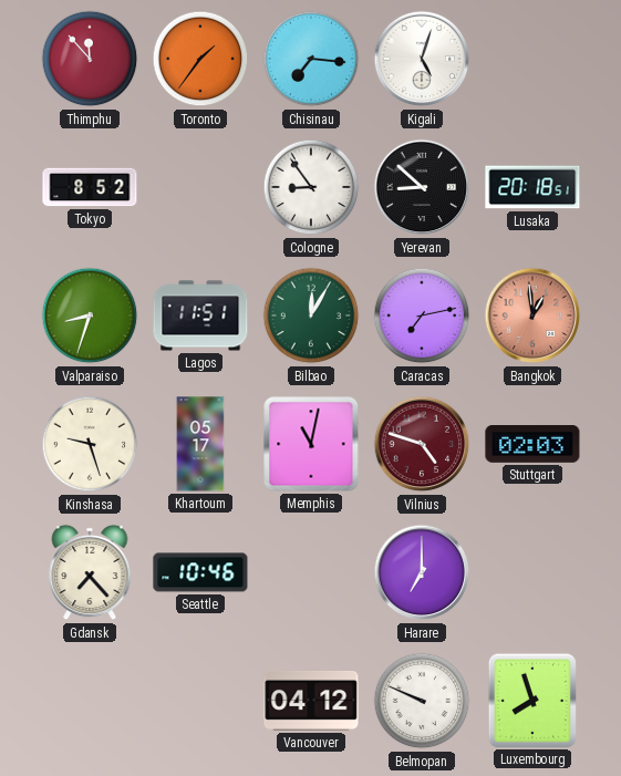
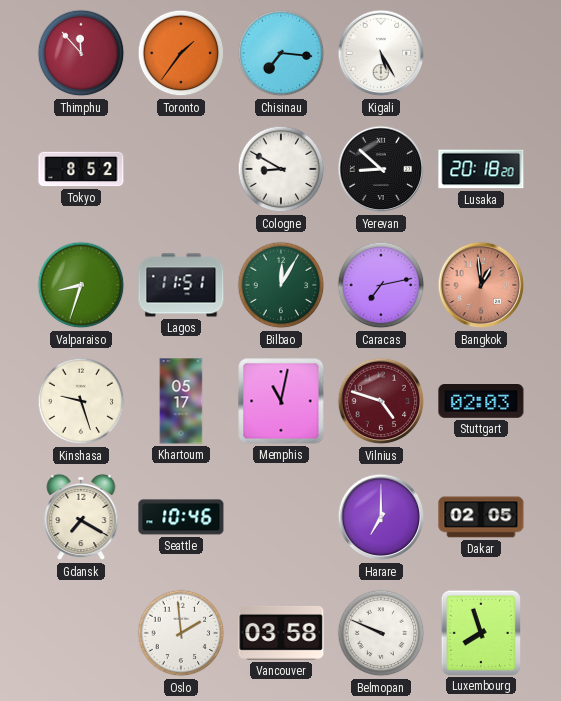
Kigali: 5:03 -> 5:25
Cologne: 8:54 -> 8:50
Lusaka: 20:18:51 -> 20:18:20
Gdansk: 7:23 -> 7:20
Dakar: none -> 02:05
Oslo: none -> 1:59
Vancouver: 04:12 -> 03:58
